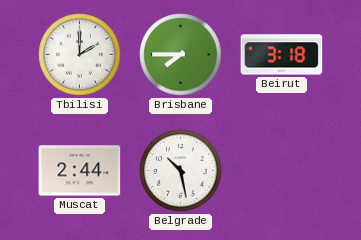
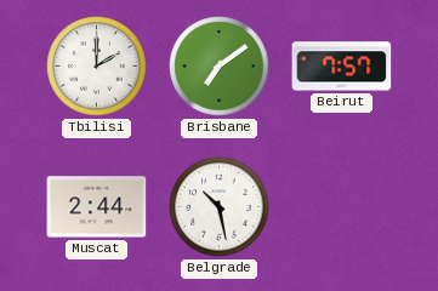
Brisbane: 7:45 -> 7:09
Beirut: 3:18 -> 7:57
